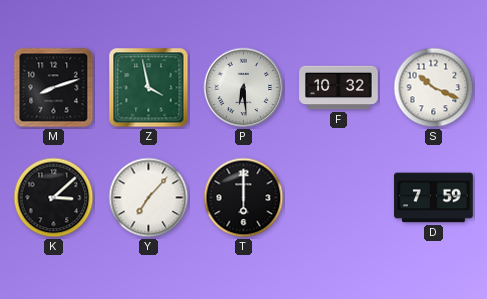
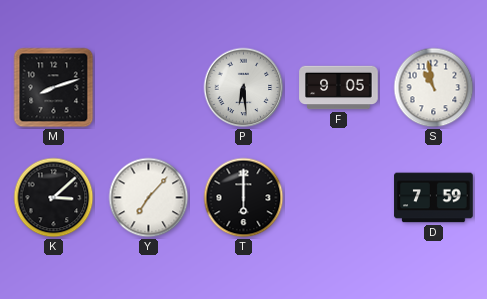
Z: 3:58 -> none
F: 10:32 -> 9:05
S: 10:19 -> 10:58
